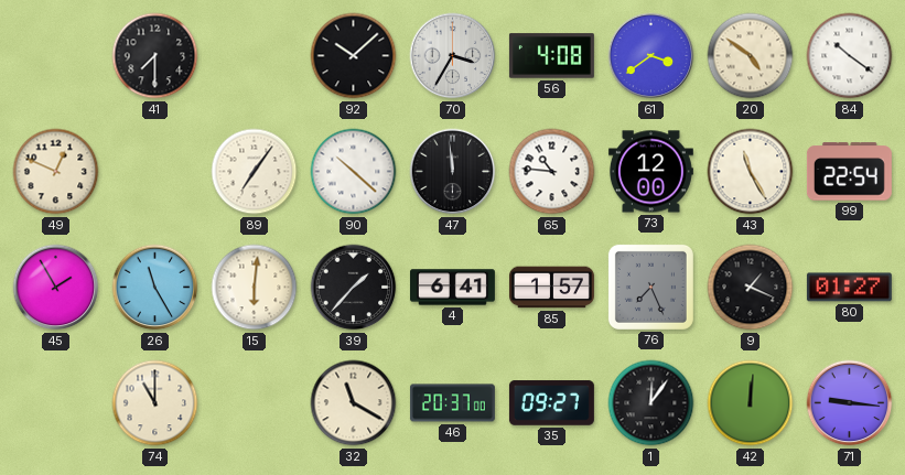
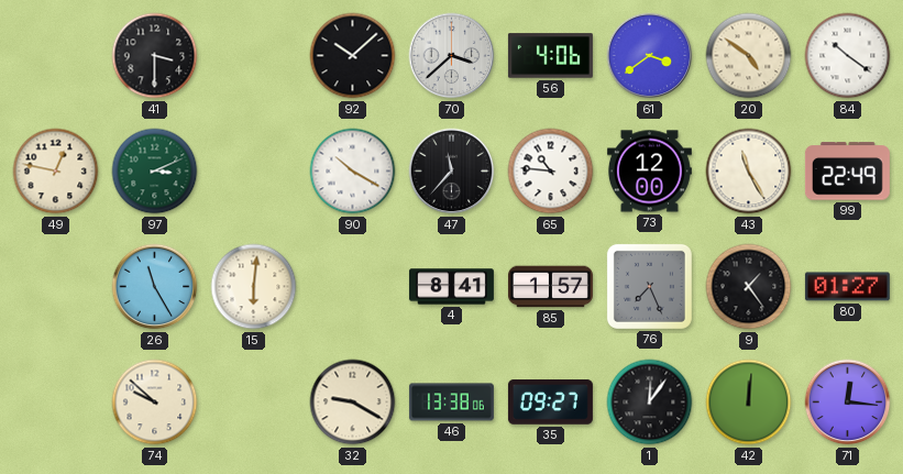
41: 7:30 -> 3:30
70: 3:35 -> 3:38
56: 4:08 -> 4:06
49: 12:49 -> 12:47
97: none -> 3:11
89: 7:06 -> none
90: 10:22 -> 10:20
47: 11:59 -> 11:37
99: 22:54 -> 22:49
45: 1:55 -> none
39: 1:37 -> none
4: 6:41 -> 8:41
9: 1:19 -> 1:24
74: 11:00 -> 9:52
32: 11:20 -> 9:20
46: 20:37 -> 13:38
71: 9:16 -> 12:16
